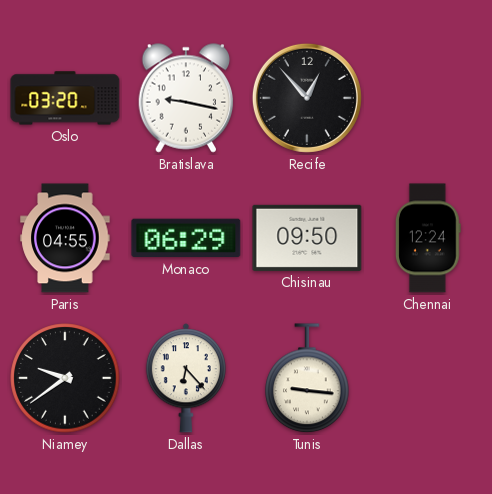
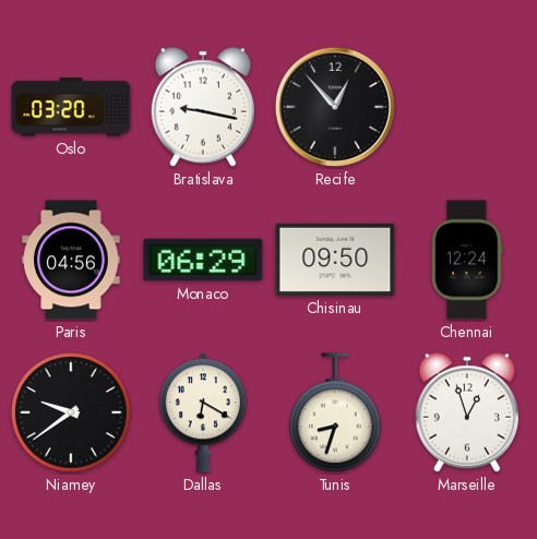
Paris: 04:55 -> 04:56
Dallas: 6:23 -> 6:20
Tunis: 9:16 -> 8:33
Marseille: none -> 12:57
